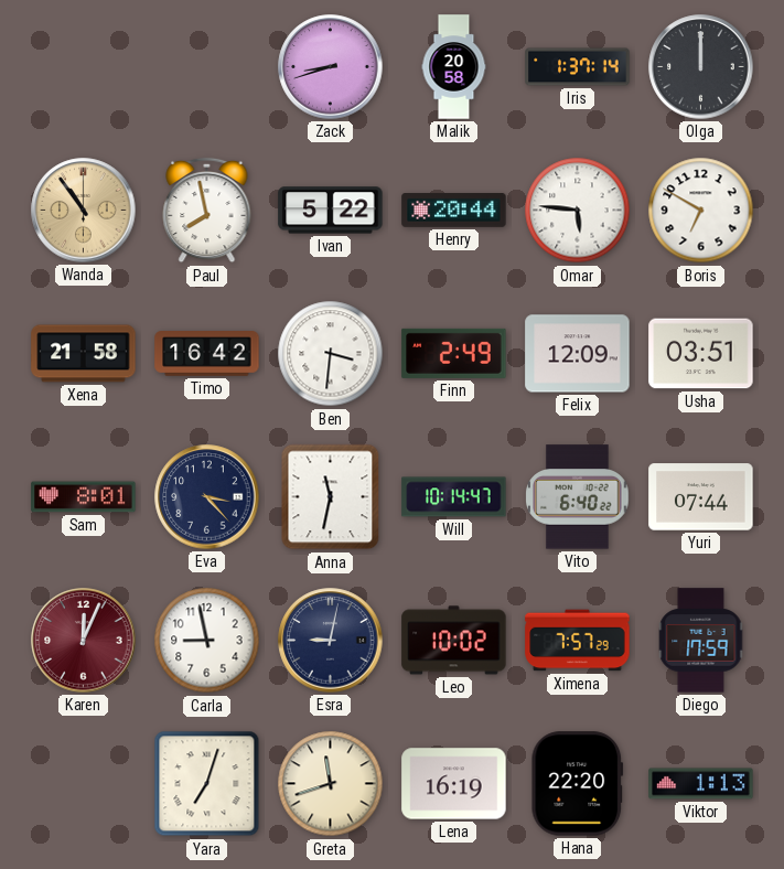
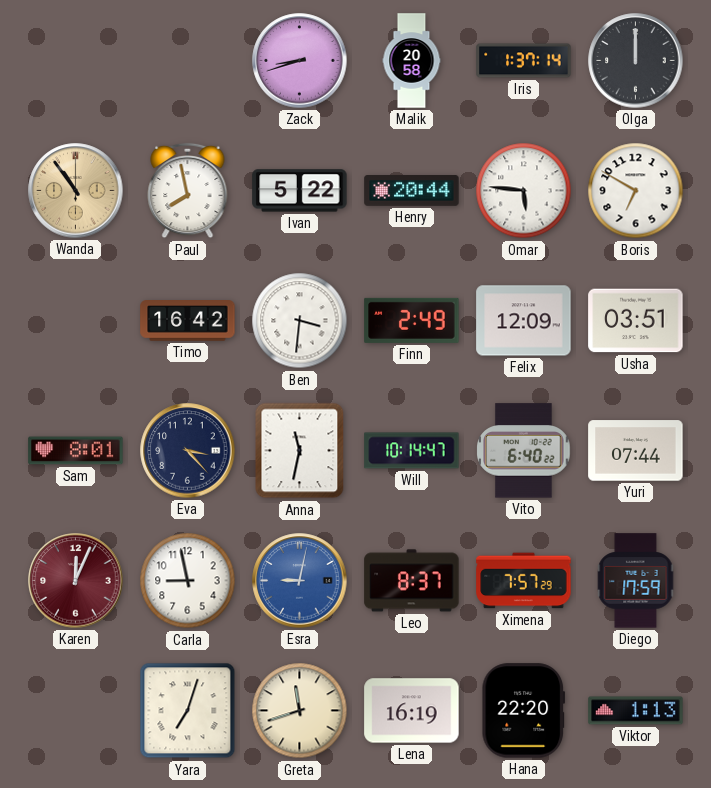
Xena: 21:58 -> none
Esra dial: navy -> blue
Leo: 10:02 -> 8:37
